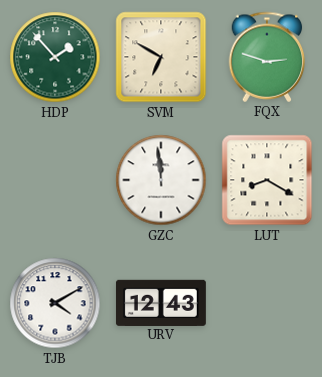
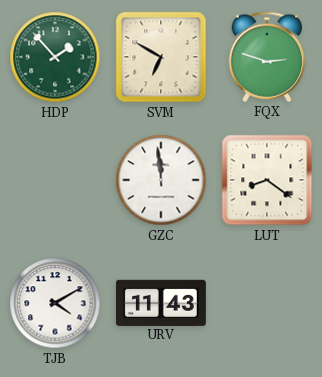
LUT: 8:20 -> 8:21
URV: 12:43 -> 11:43
